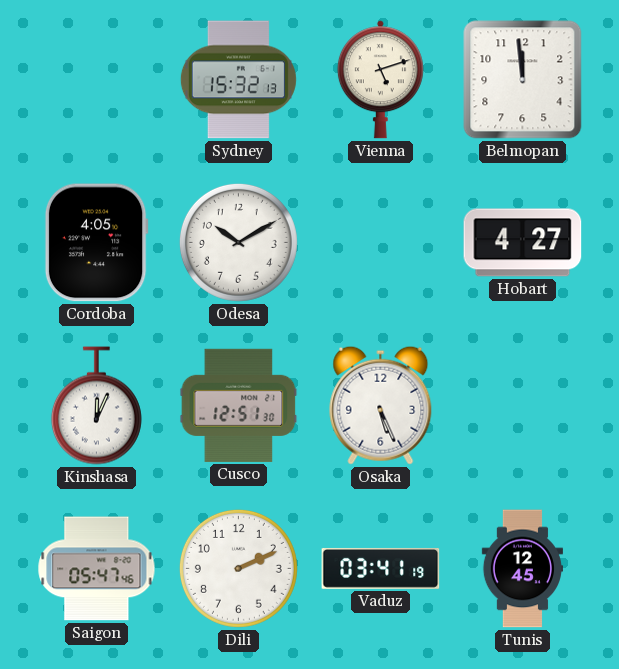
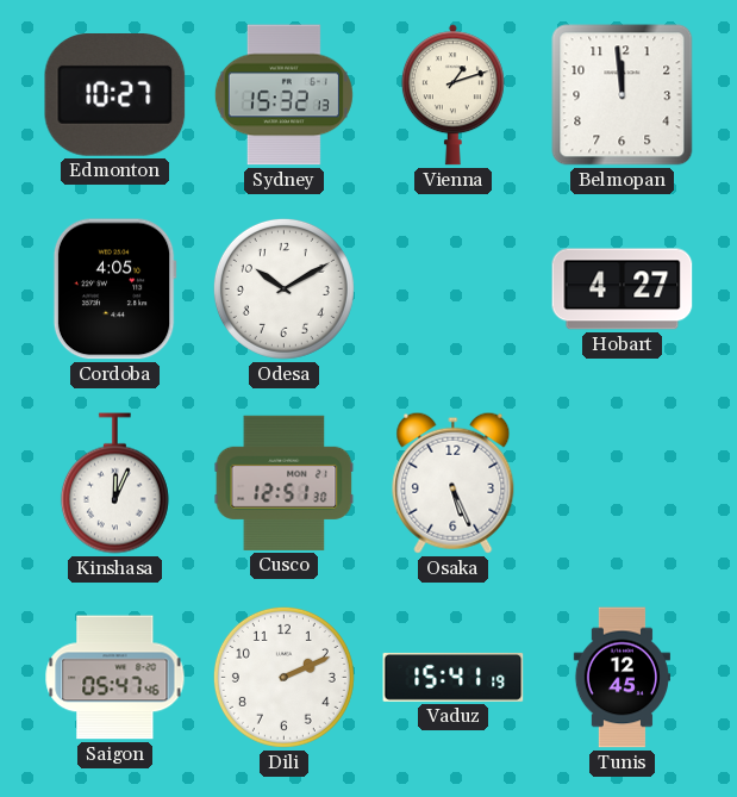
Edmonton: none -> 10:27
Vienna: 5:12 -> 1:12
Vaduz: 03:41 -> 15:41
